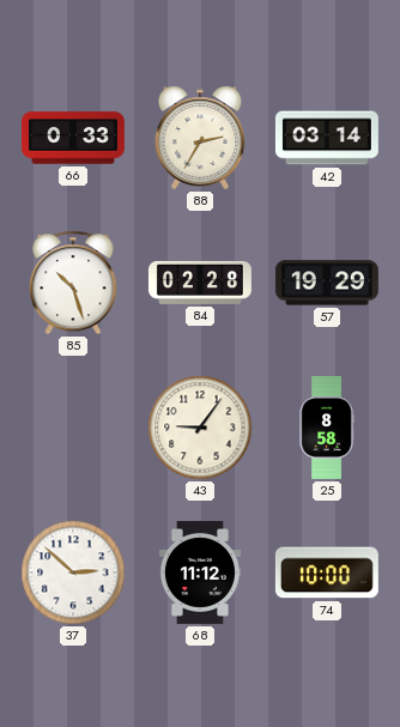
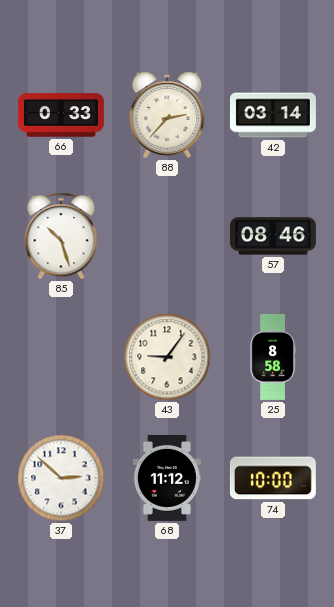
88: 2:35 -> 2:37
84: 02:28 -> none
57: 19:29 -> 08:46
